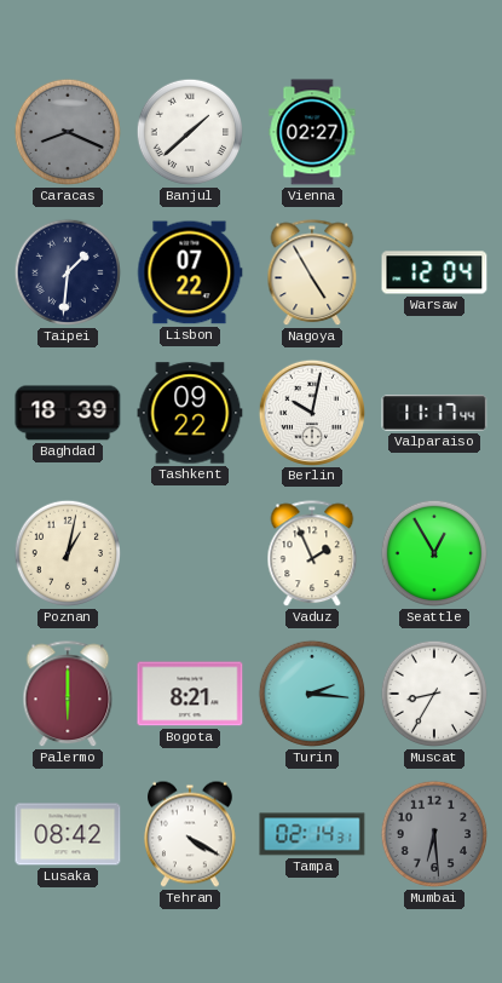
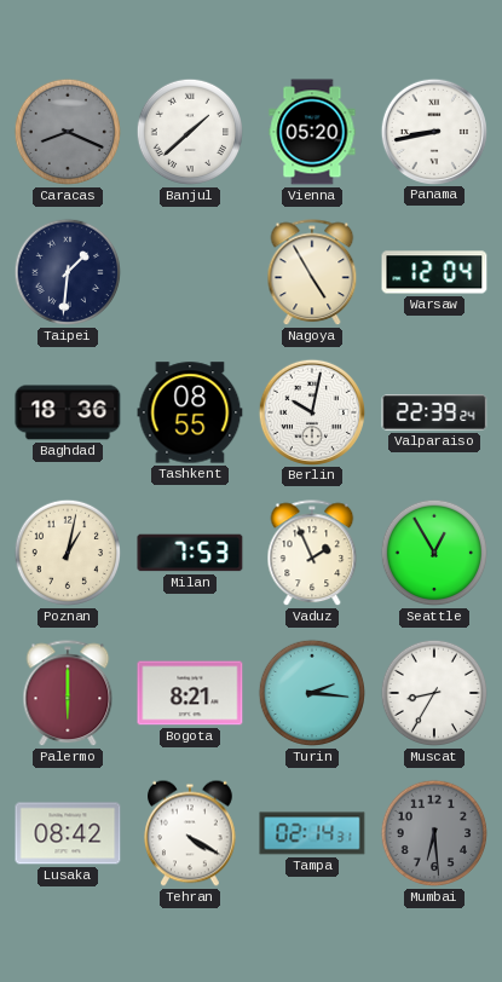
Vienna: 02:27 -> 05:20
Panama: none -> 8:43
Lisbon: 07:22 -> none
Baghdad: 18:39 -> 18:36
Tashkent: 09:22 -> 08:55
Valparaiso: 11:17 -> 22:39
Milan: none -> 7:53
